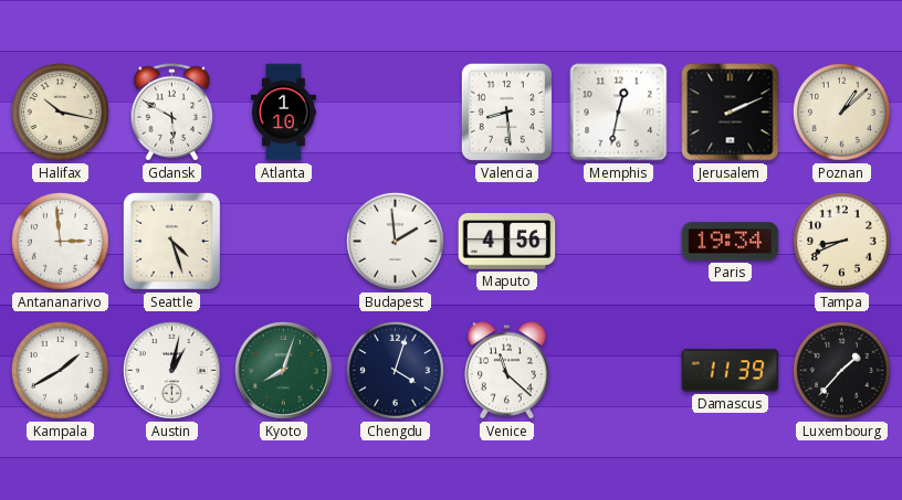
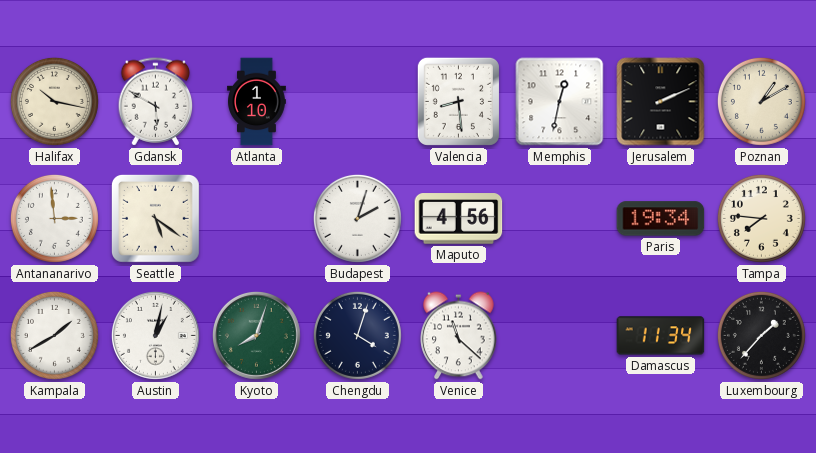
Poznan: 1:08 -> 1:10
Seattle: 4:27 -> 5:21
Budapest: 1:59 -> 2:03
Tampa: 8:41 -> 7:46
Damascus: 11:39 -> 11:34
